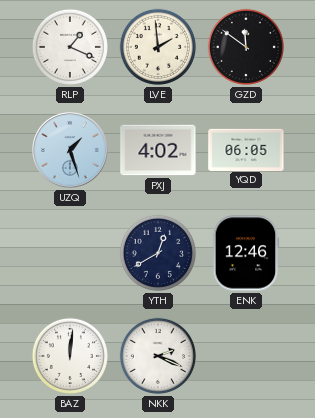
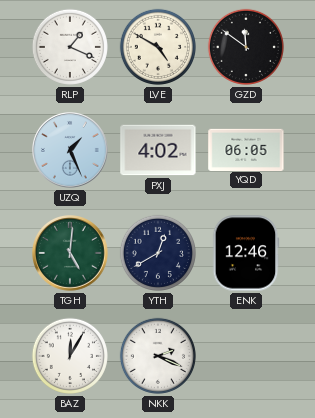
LVE: 1:59 -> 4:50
UZQ: 1:27 -> 1:26
TGH: none -> 5:01
BAZ: 12:01 -> 12:05
